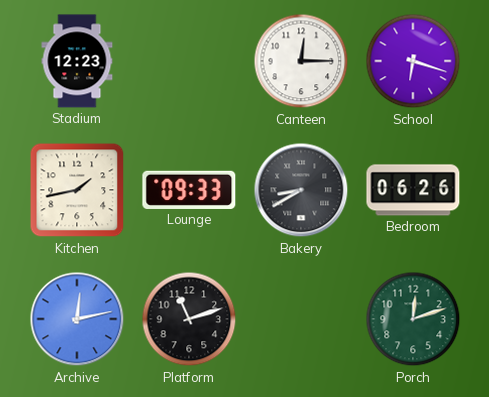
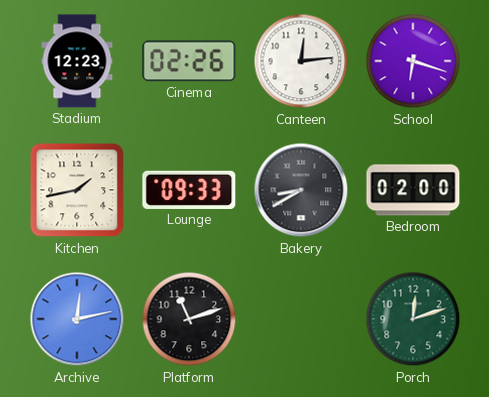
Cinema: none -> 02:26
Canteen: 12:15 -> 12:14
Bedroom: 06:26 -> 02:00
